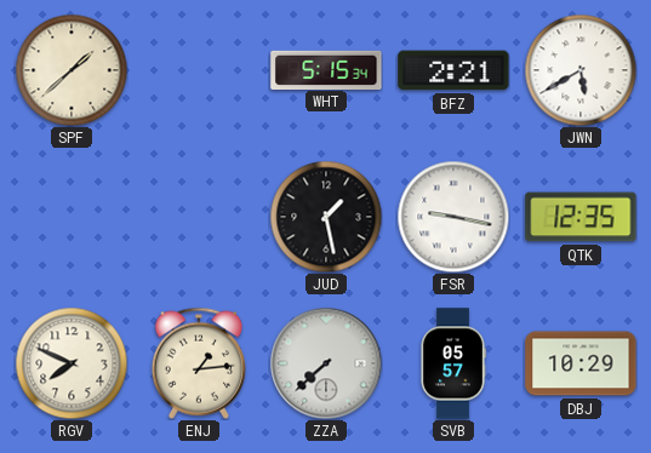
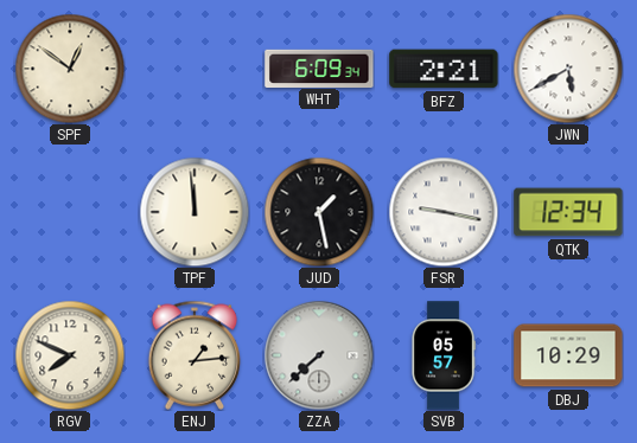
SPF: 1:38 -> 12:51
WHT: 5:15 -> 6:09
TPF: none -> 11:59
QTK: 12:35 -> 12:34
